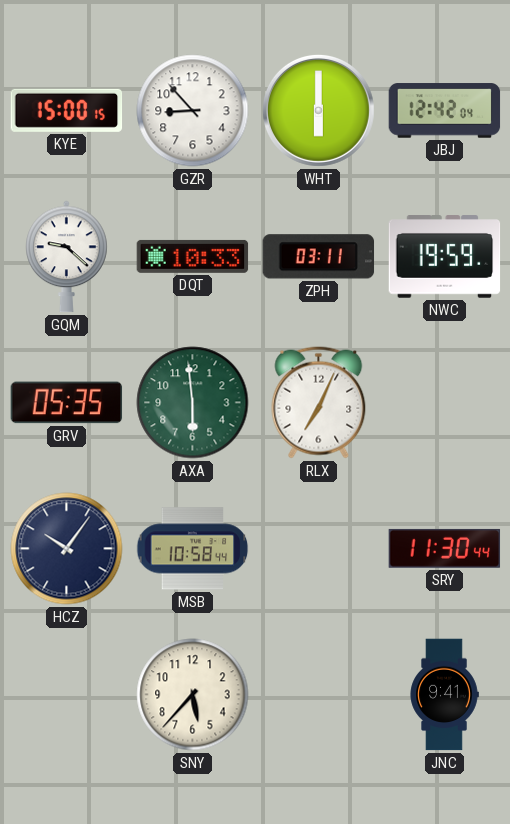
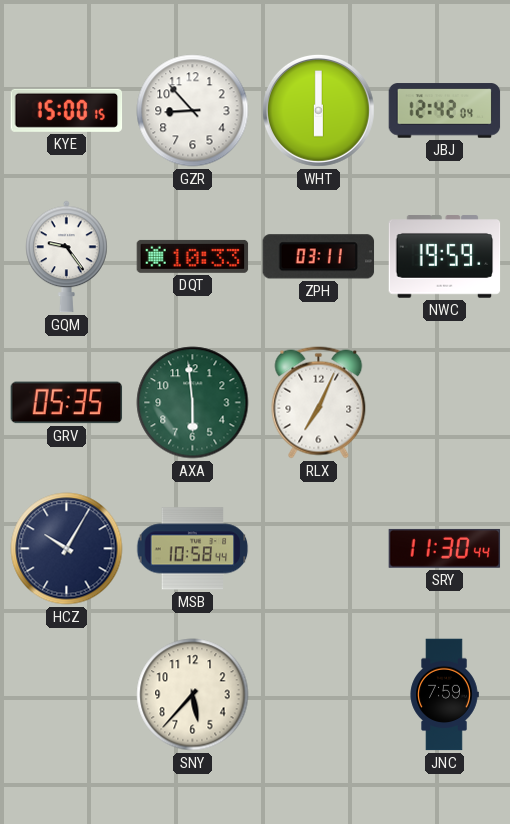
GQM: 9:22 -> 9:24
HCZ: 10:06 -> 10:05
JNC: 9:41 -> 7:59
